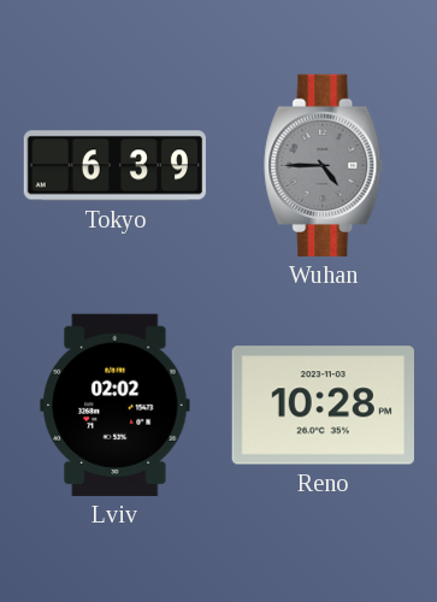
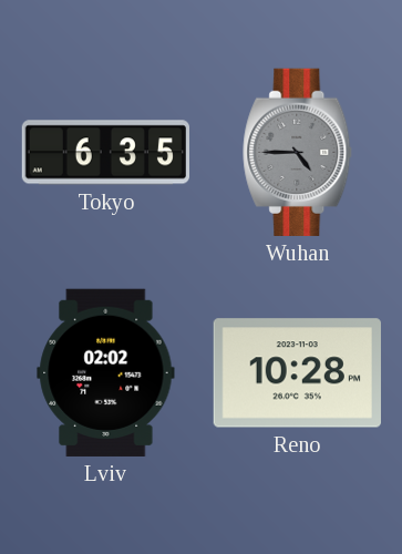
Tokyo: 6:39 -> 6:35
